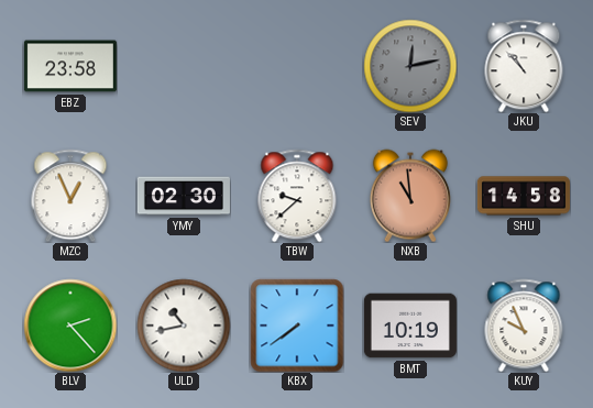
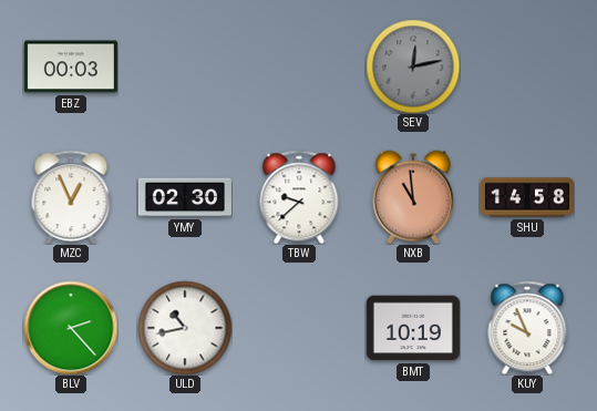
EBZ: 23:58 -> 00:03
JKU: 10:53 -> none
KBX: 7:39 -> none
